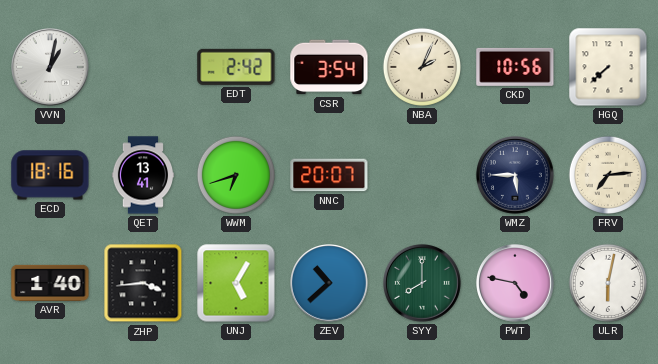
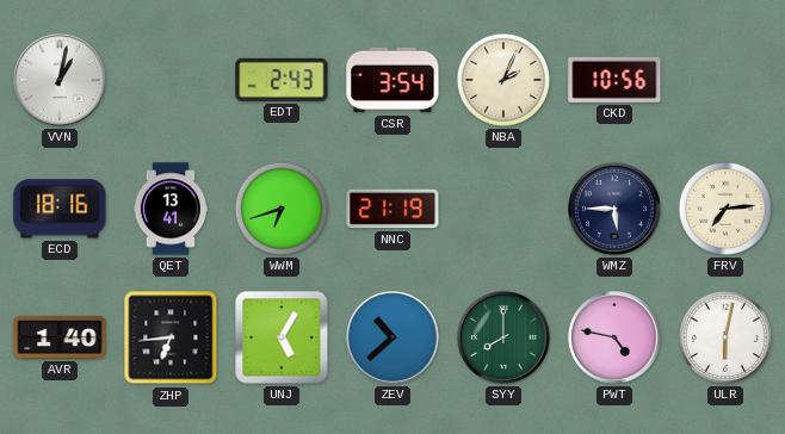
EDT: 2:42 -> 2:43
HGQ: 7:38 -> none
NNC: 20:07 -> 21:19
ZHP: 3:44 -> 6:44
